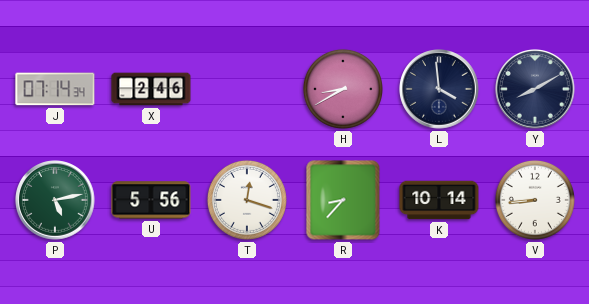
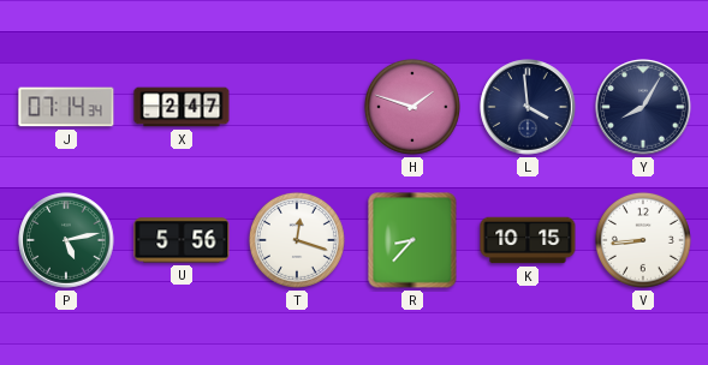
X: 2:46 -> 2:47
H: 8:40 -> 1:48
Y: 8:10 -> 8:05
K: 10:14 -> 10:15
